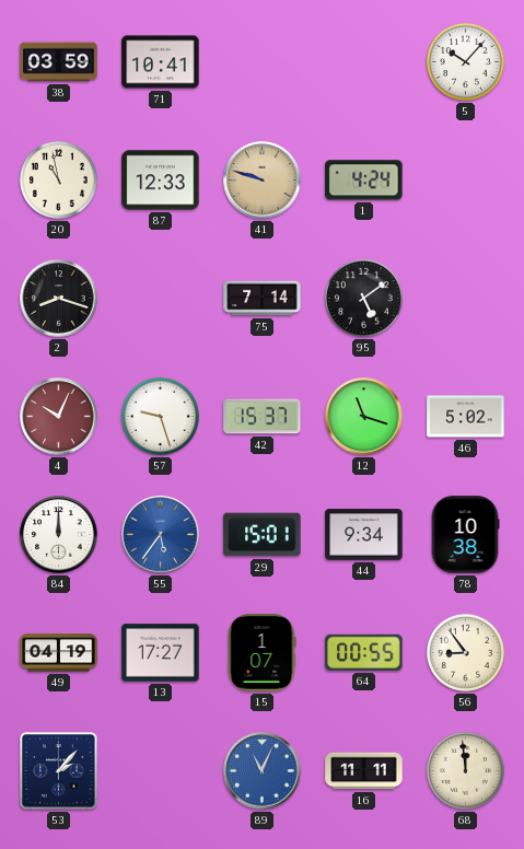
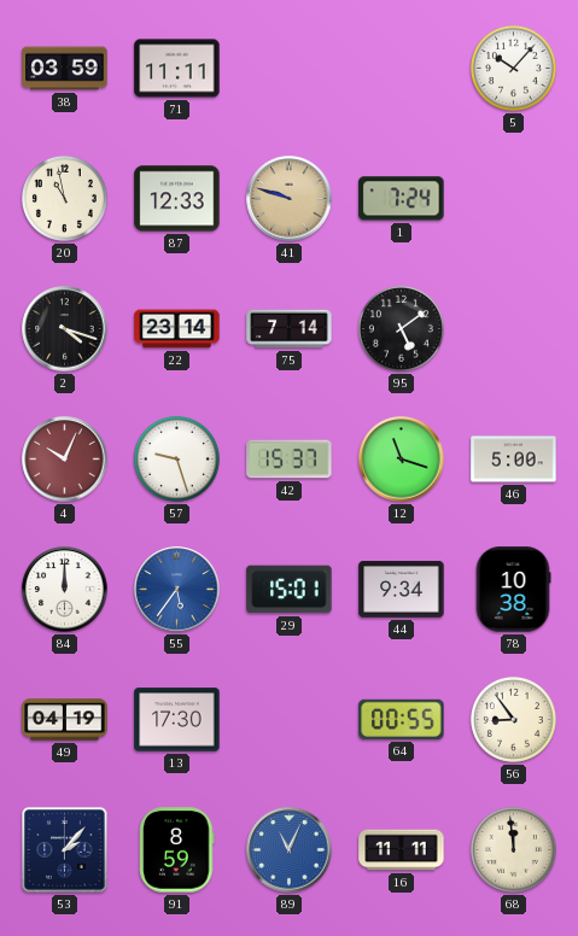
71: 10:41 -> 11:11
1: 4:24 -> 7:24
2: 8:18 -> 4:18
22: none -> 23:14
46: 5:02 -> 5:00
13: 17:27 -> 17:30
15: 1:07 -> none
91: none -> 8:59
